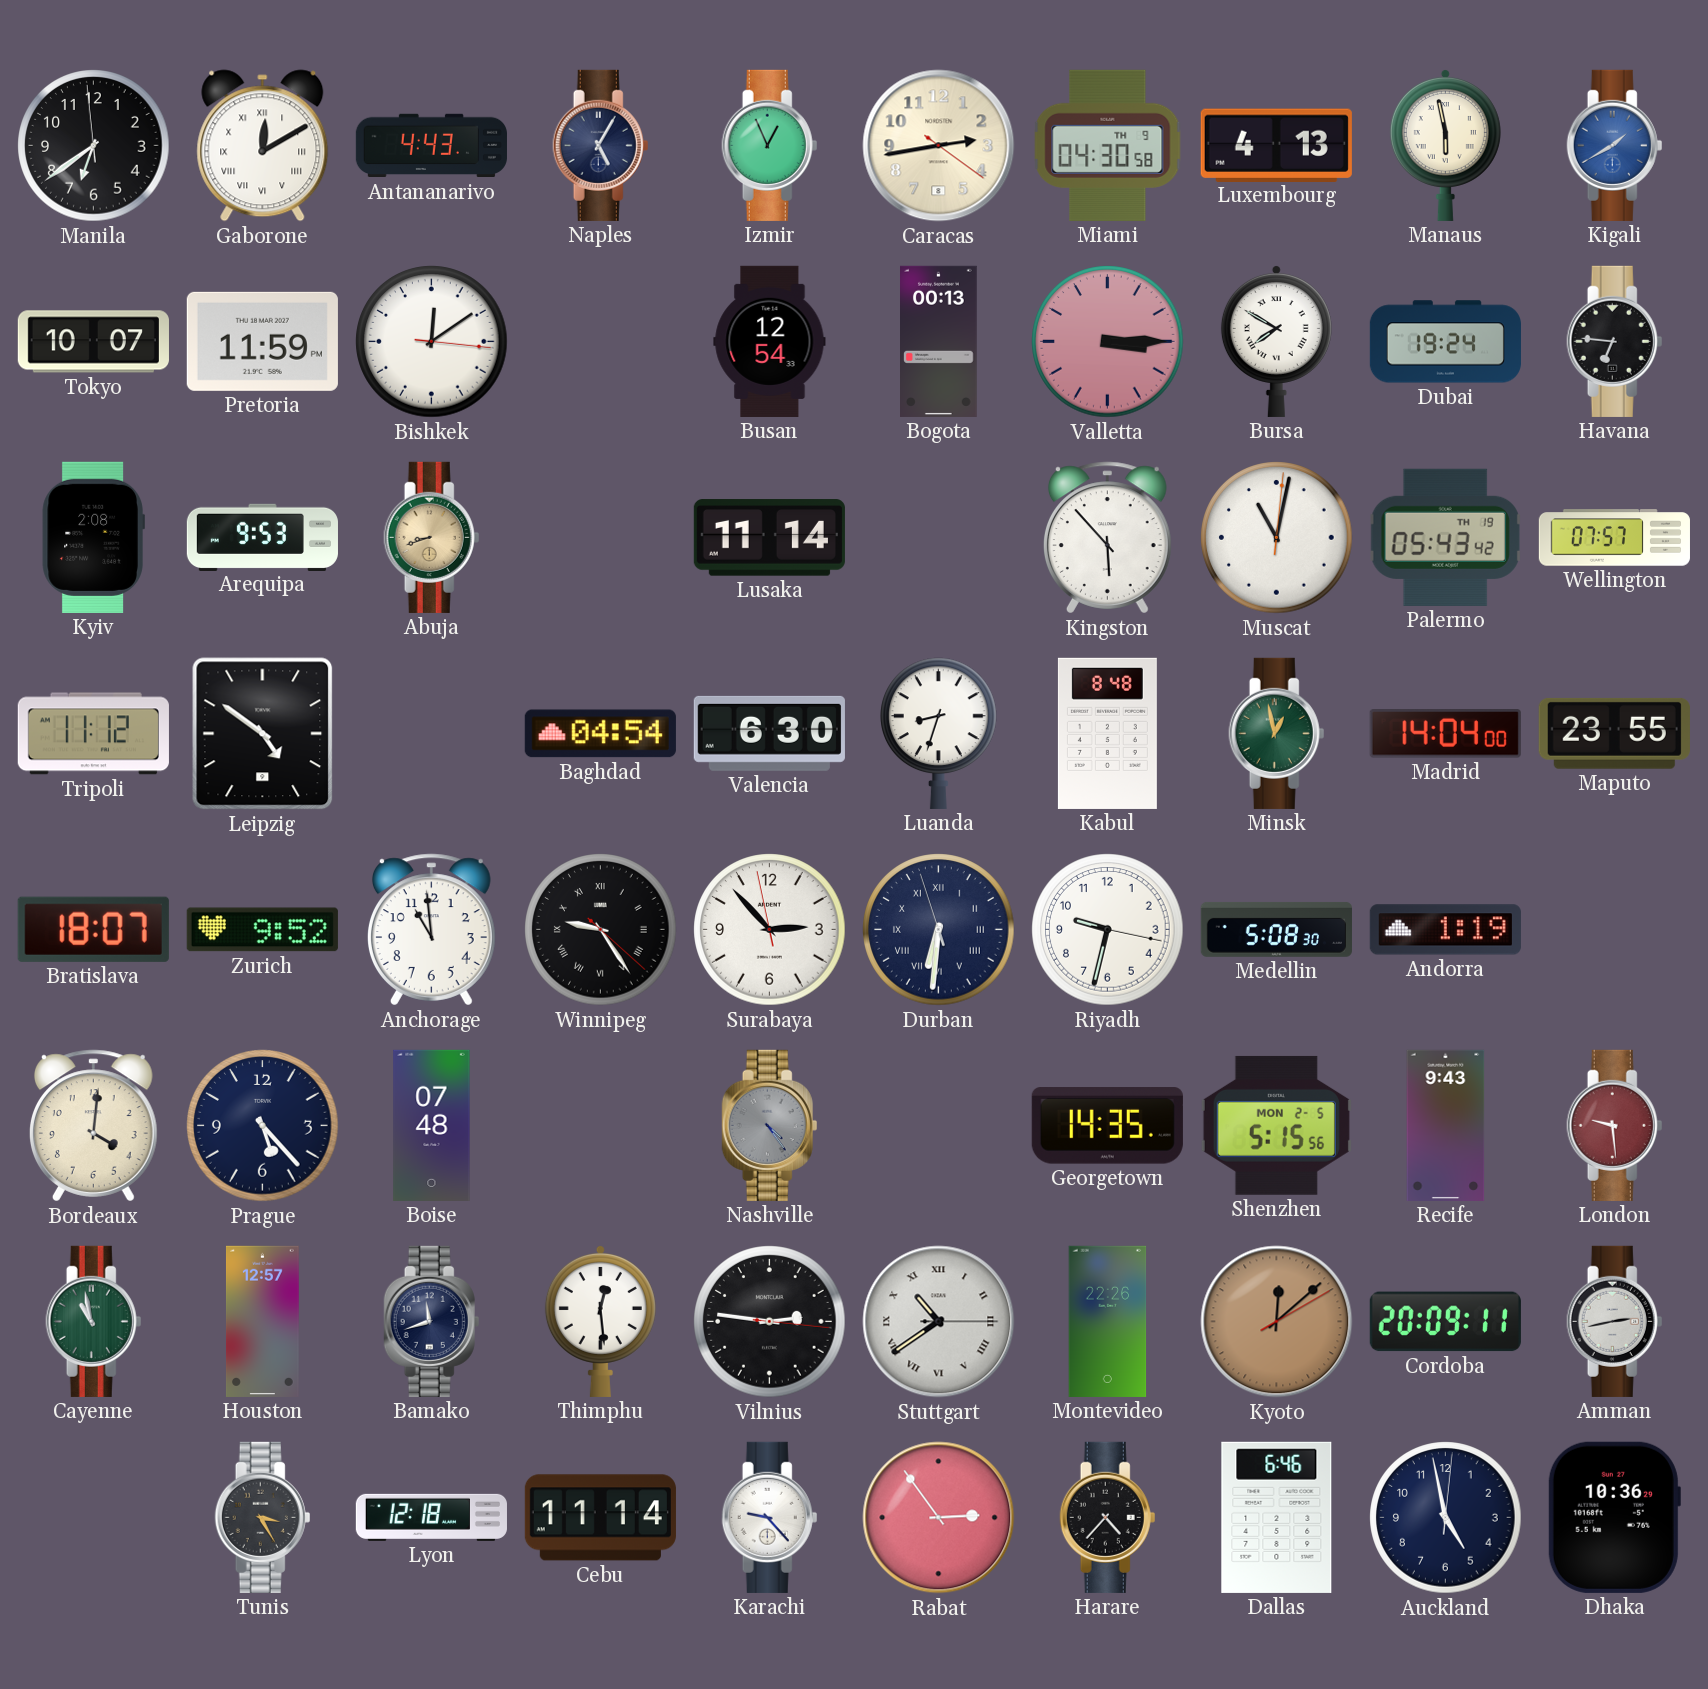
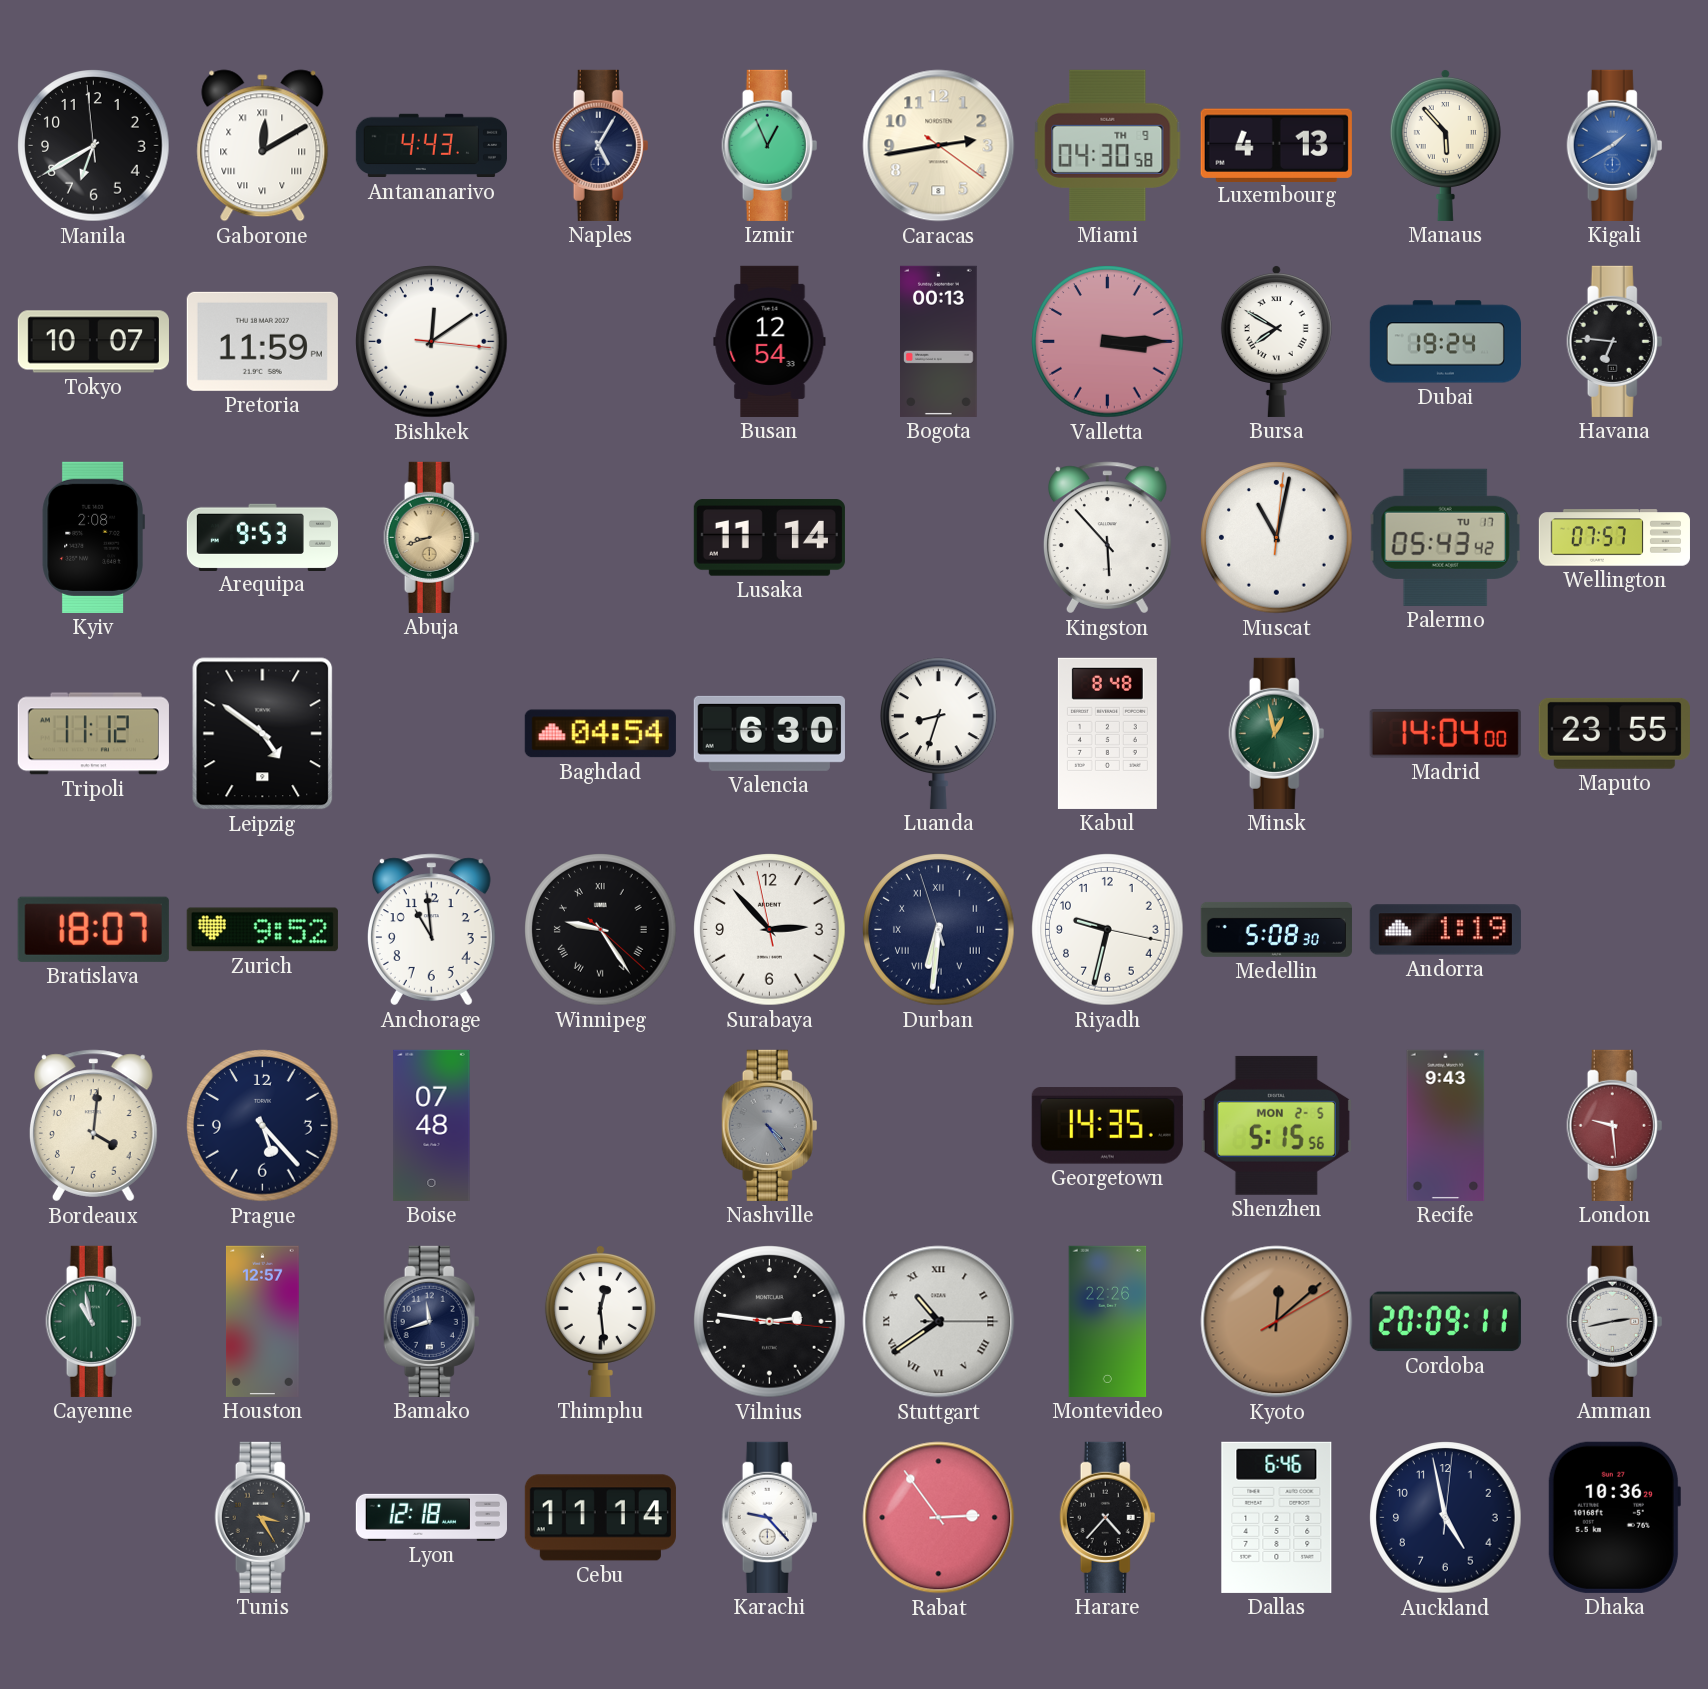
Manila: 6:38 -> 6:39
Manaus: 5:58 -> 5:53
Palermo date: TH 19 -> TU 17
